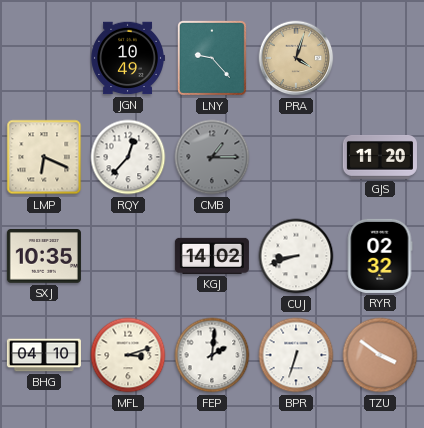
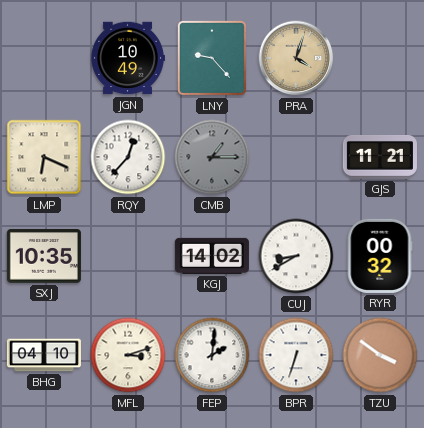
GJS: 11:20 -> 11:21
CUJ: 8:42 -> 8:40
RYR: 02:32 -> 00:32
